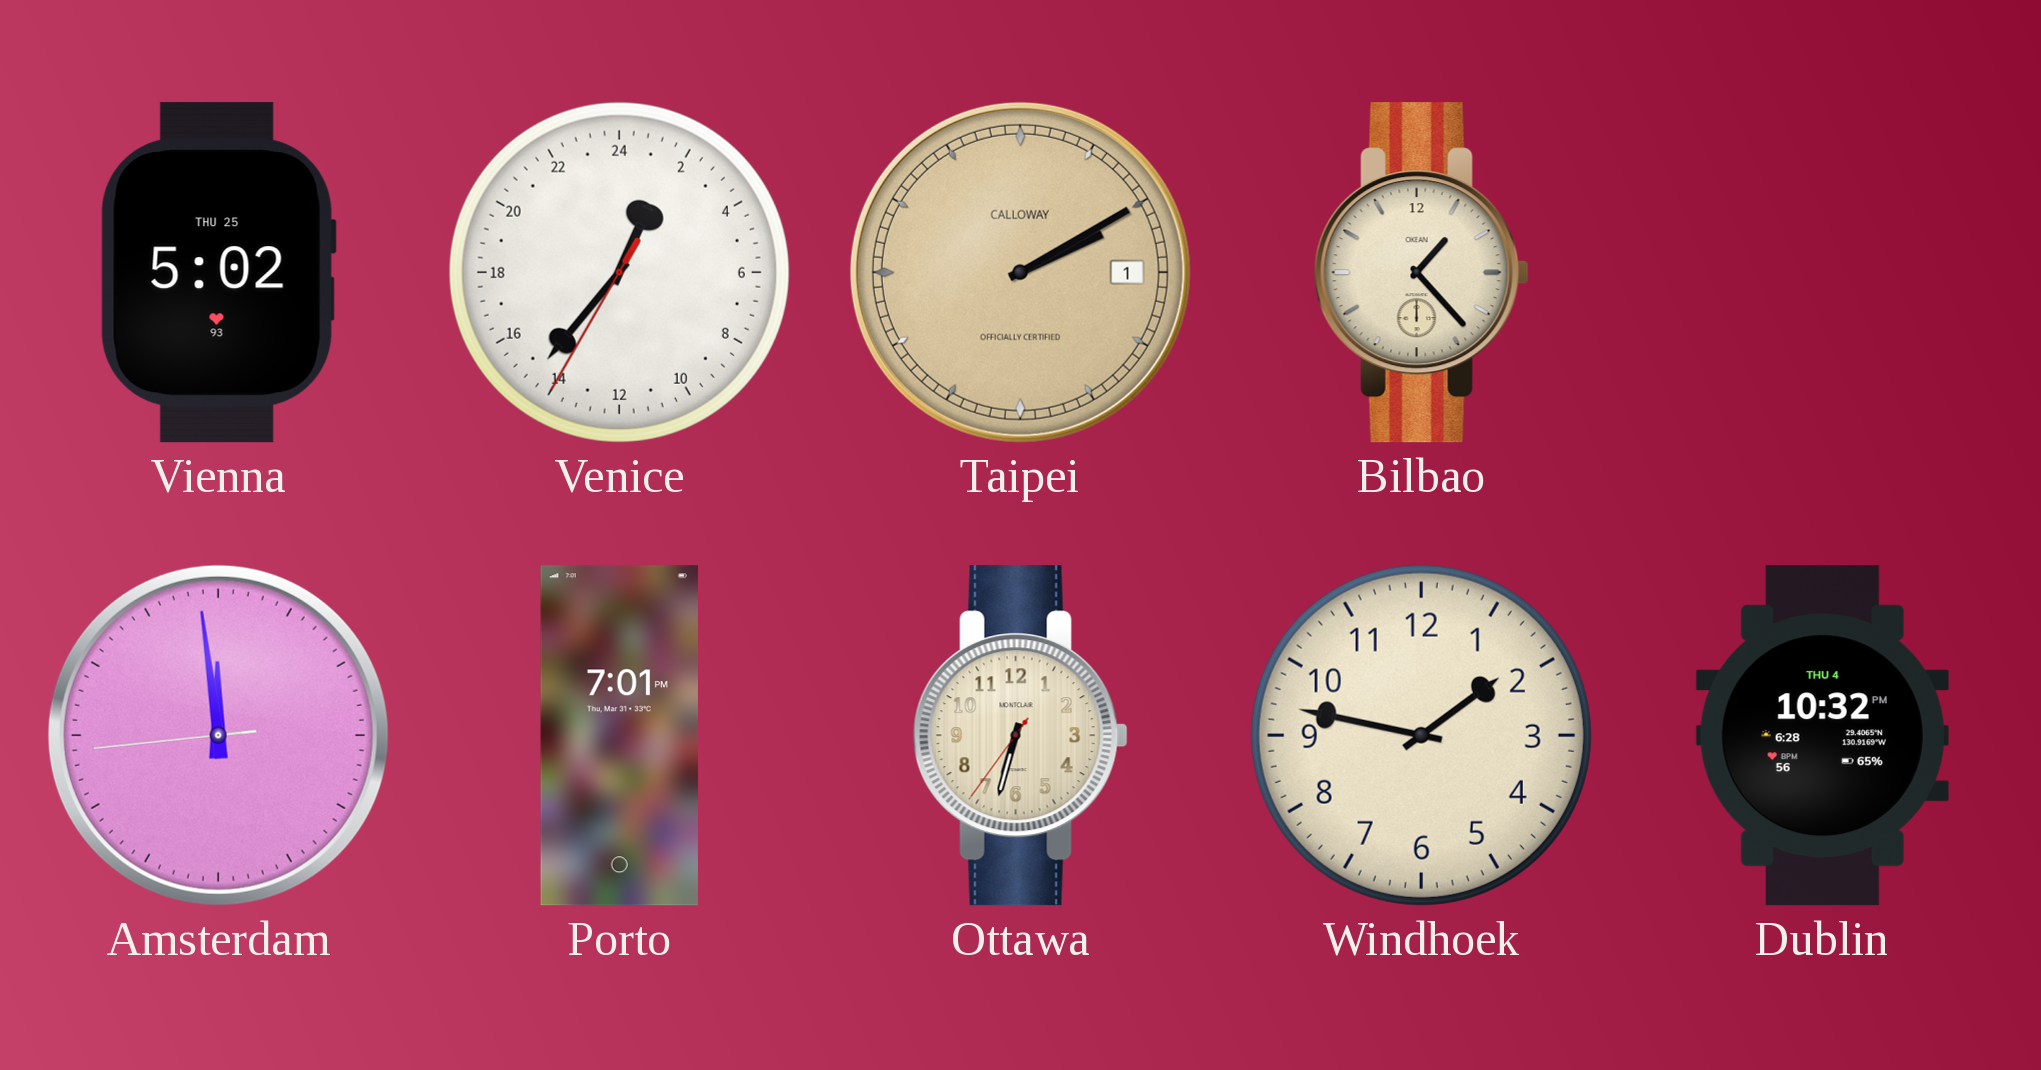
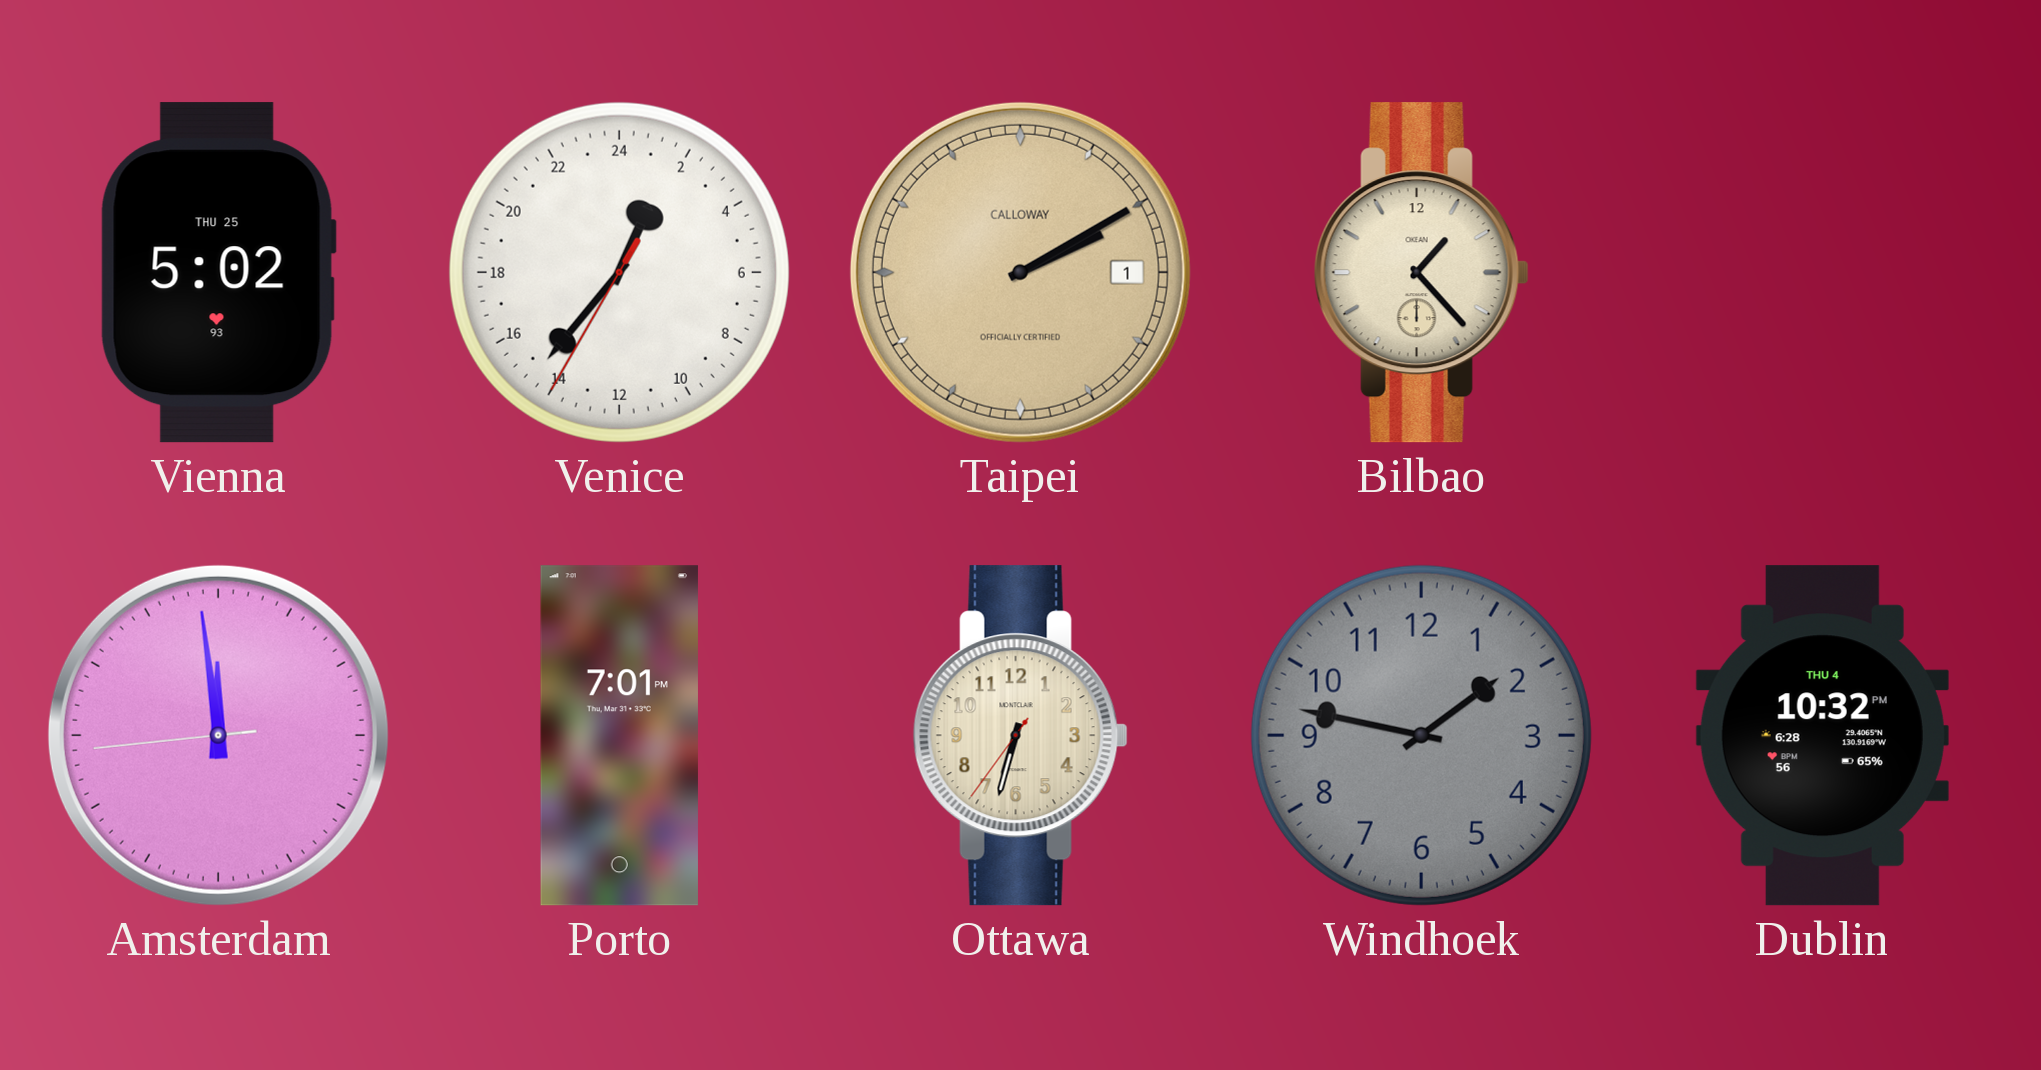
Windhoek dial: cream -> grey
